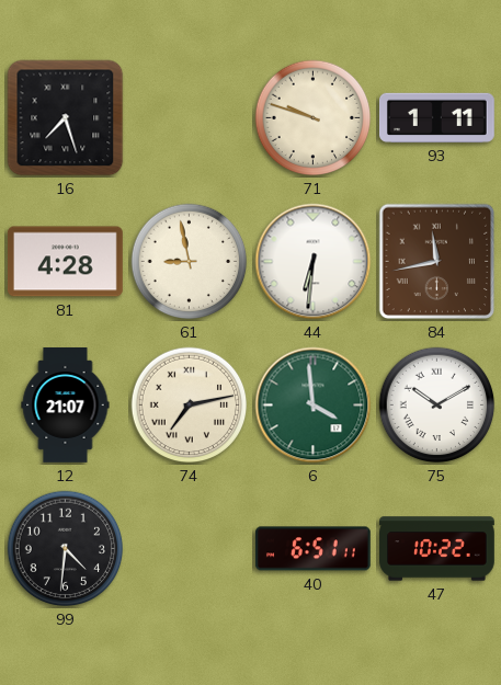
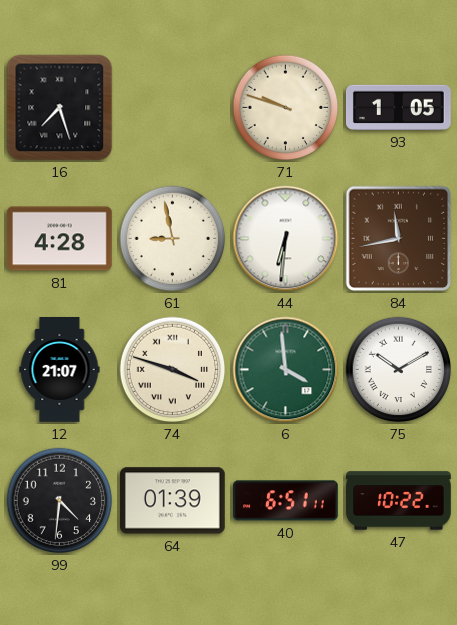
93: 1:11 -> 1:05
74: 7:13 -> 3:48
64: none -> 01:39
